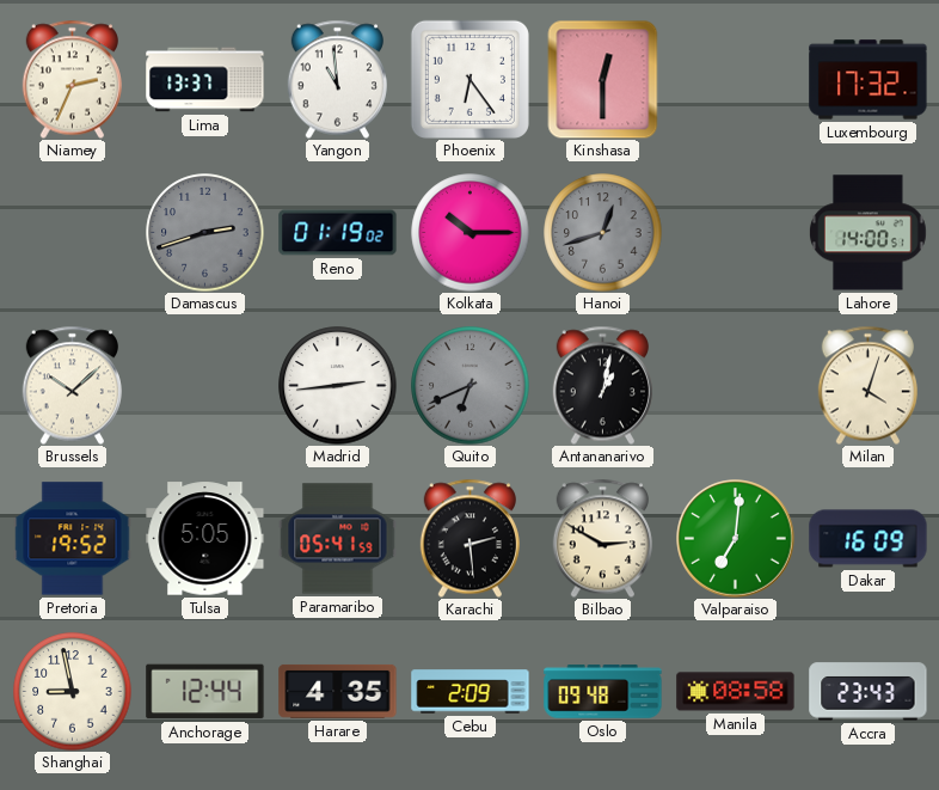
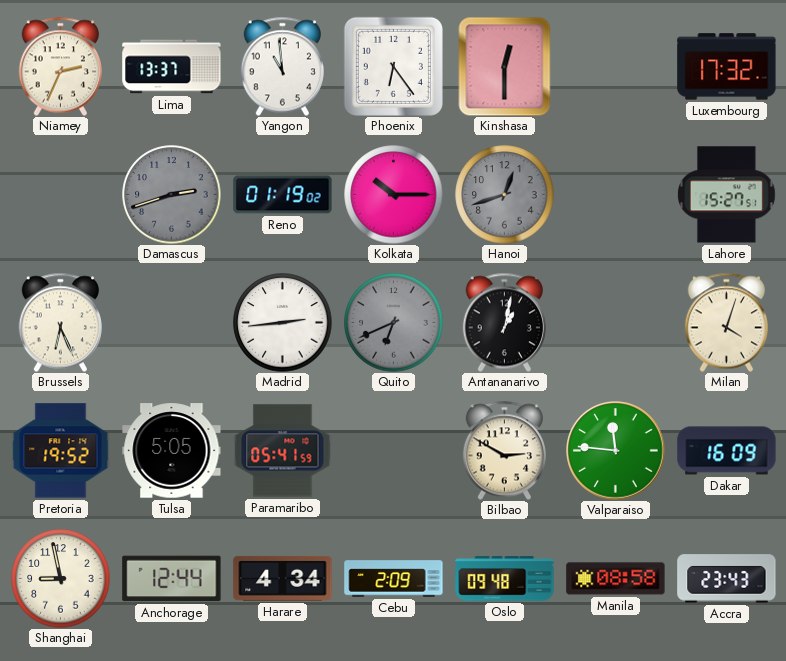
Lahore: 14:00 -> 15:27
Brussels: 10:08 -> 6:26
Karachi: 2:29 -> none
Valparaiso: 7:01 -> 11:46
Harare: 4:35 -> 4:34
